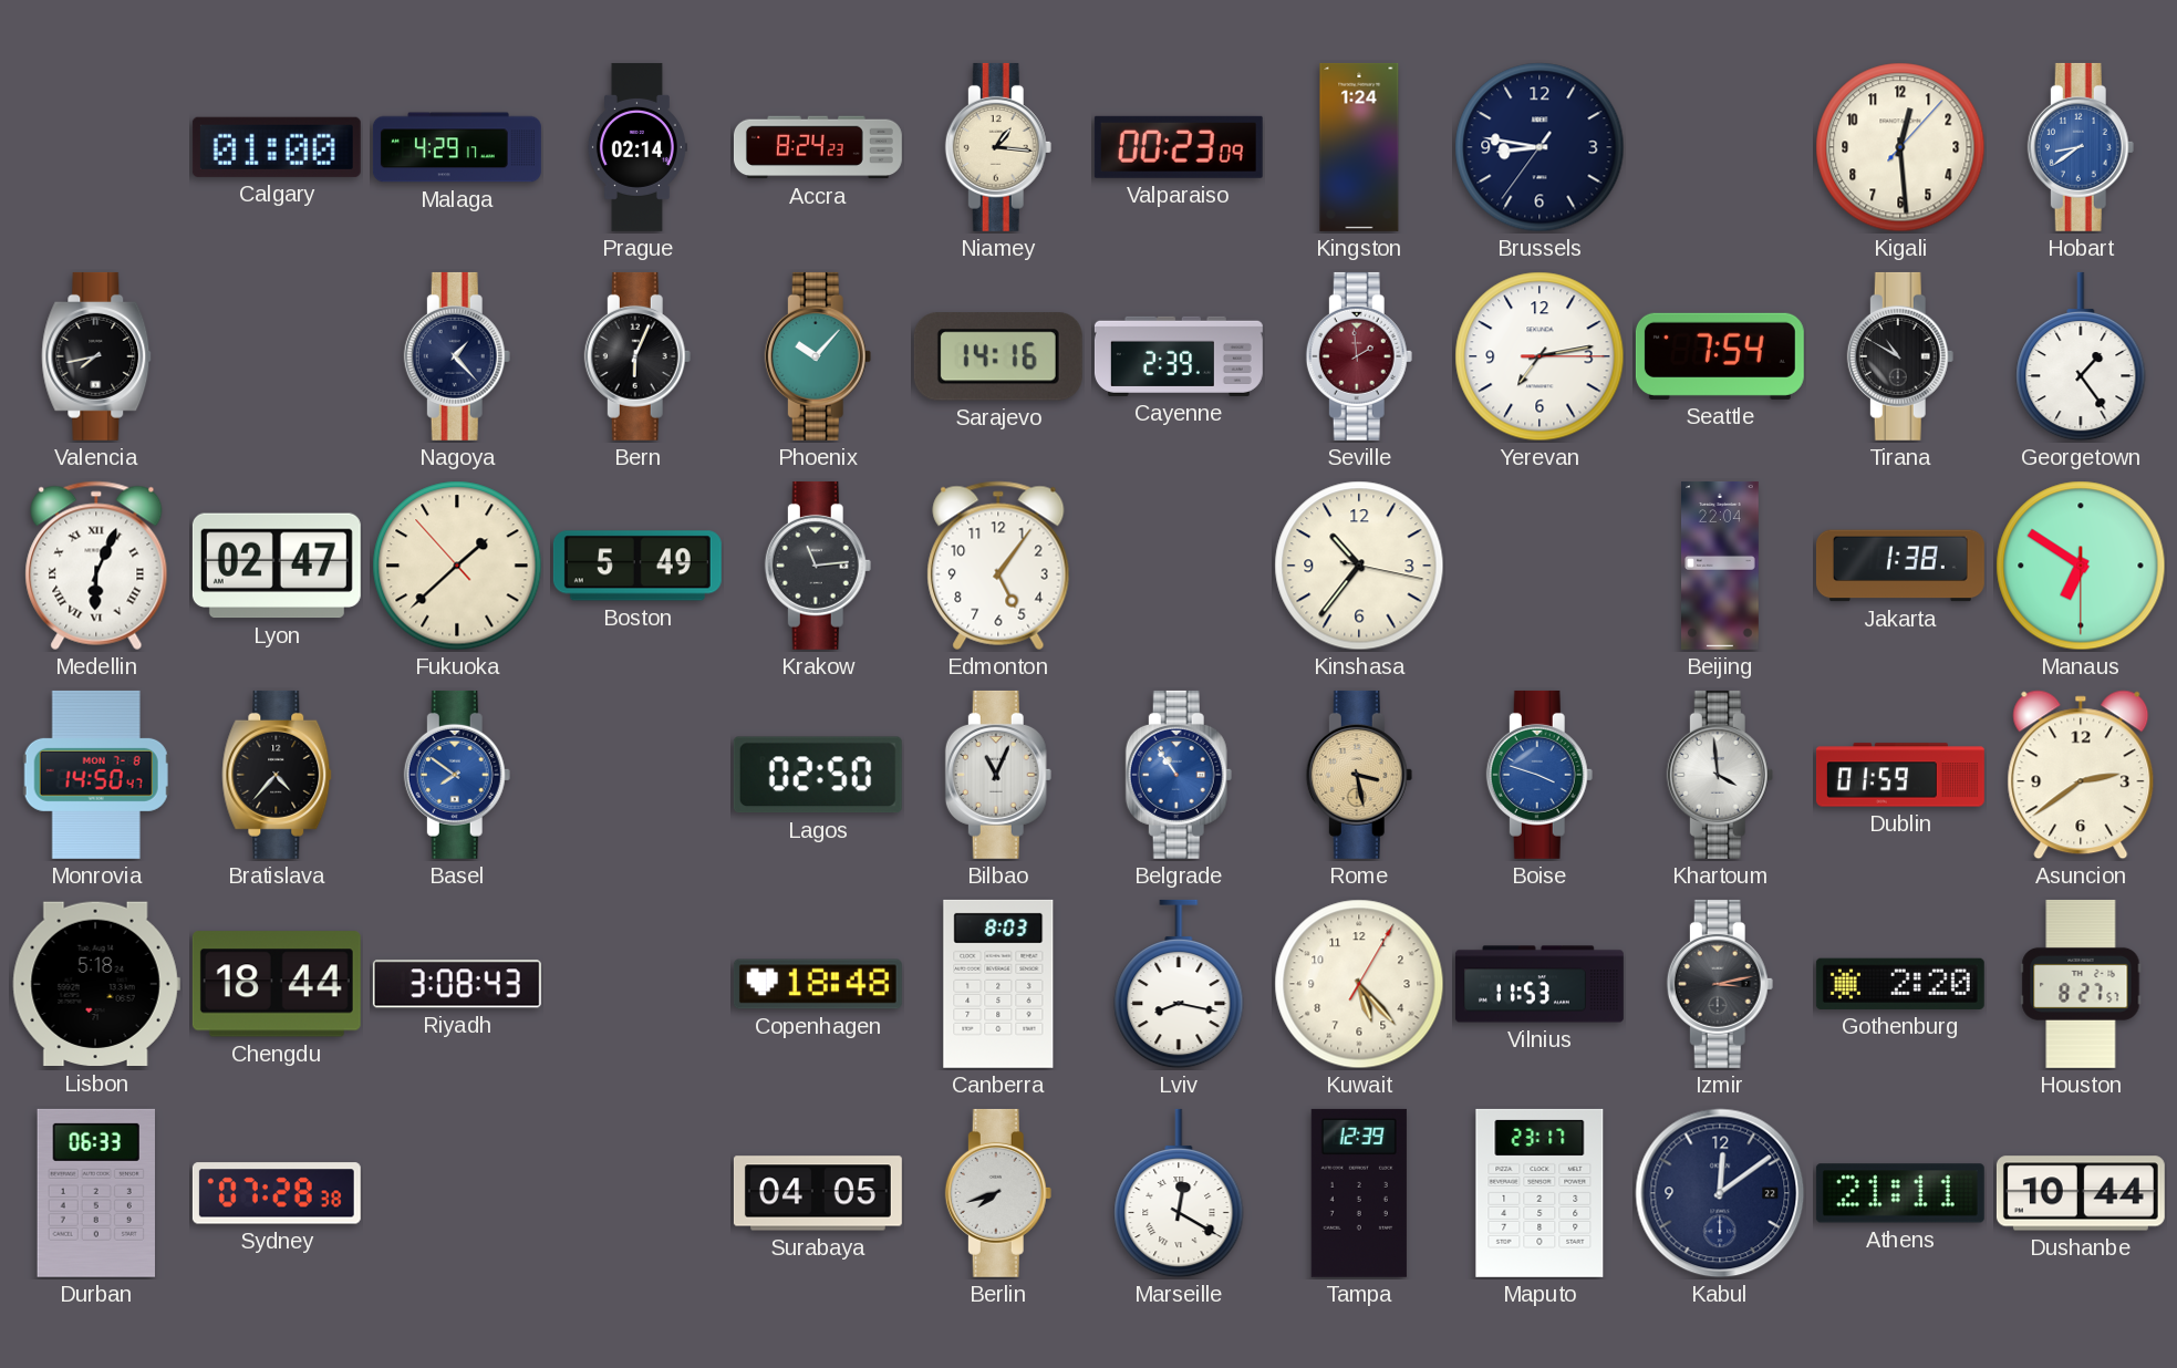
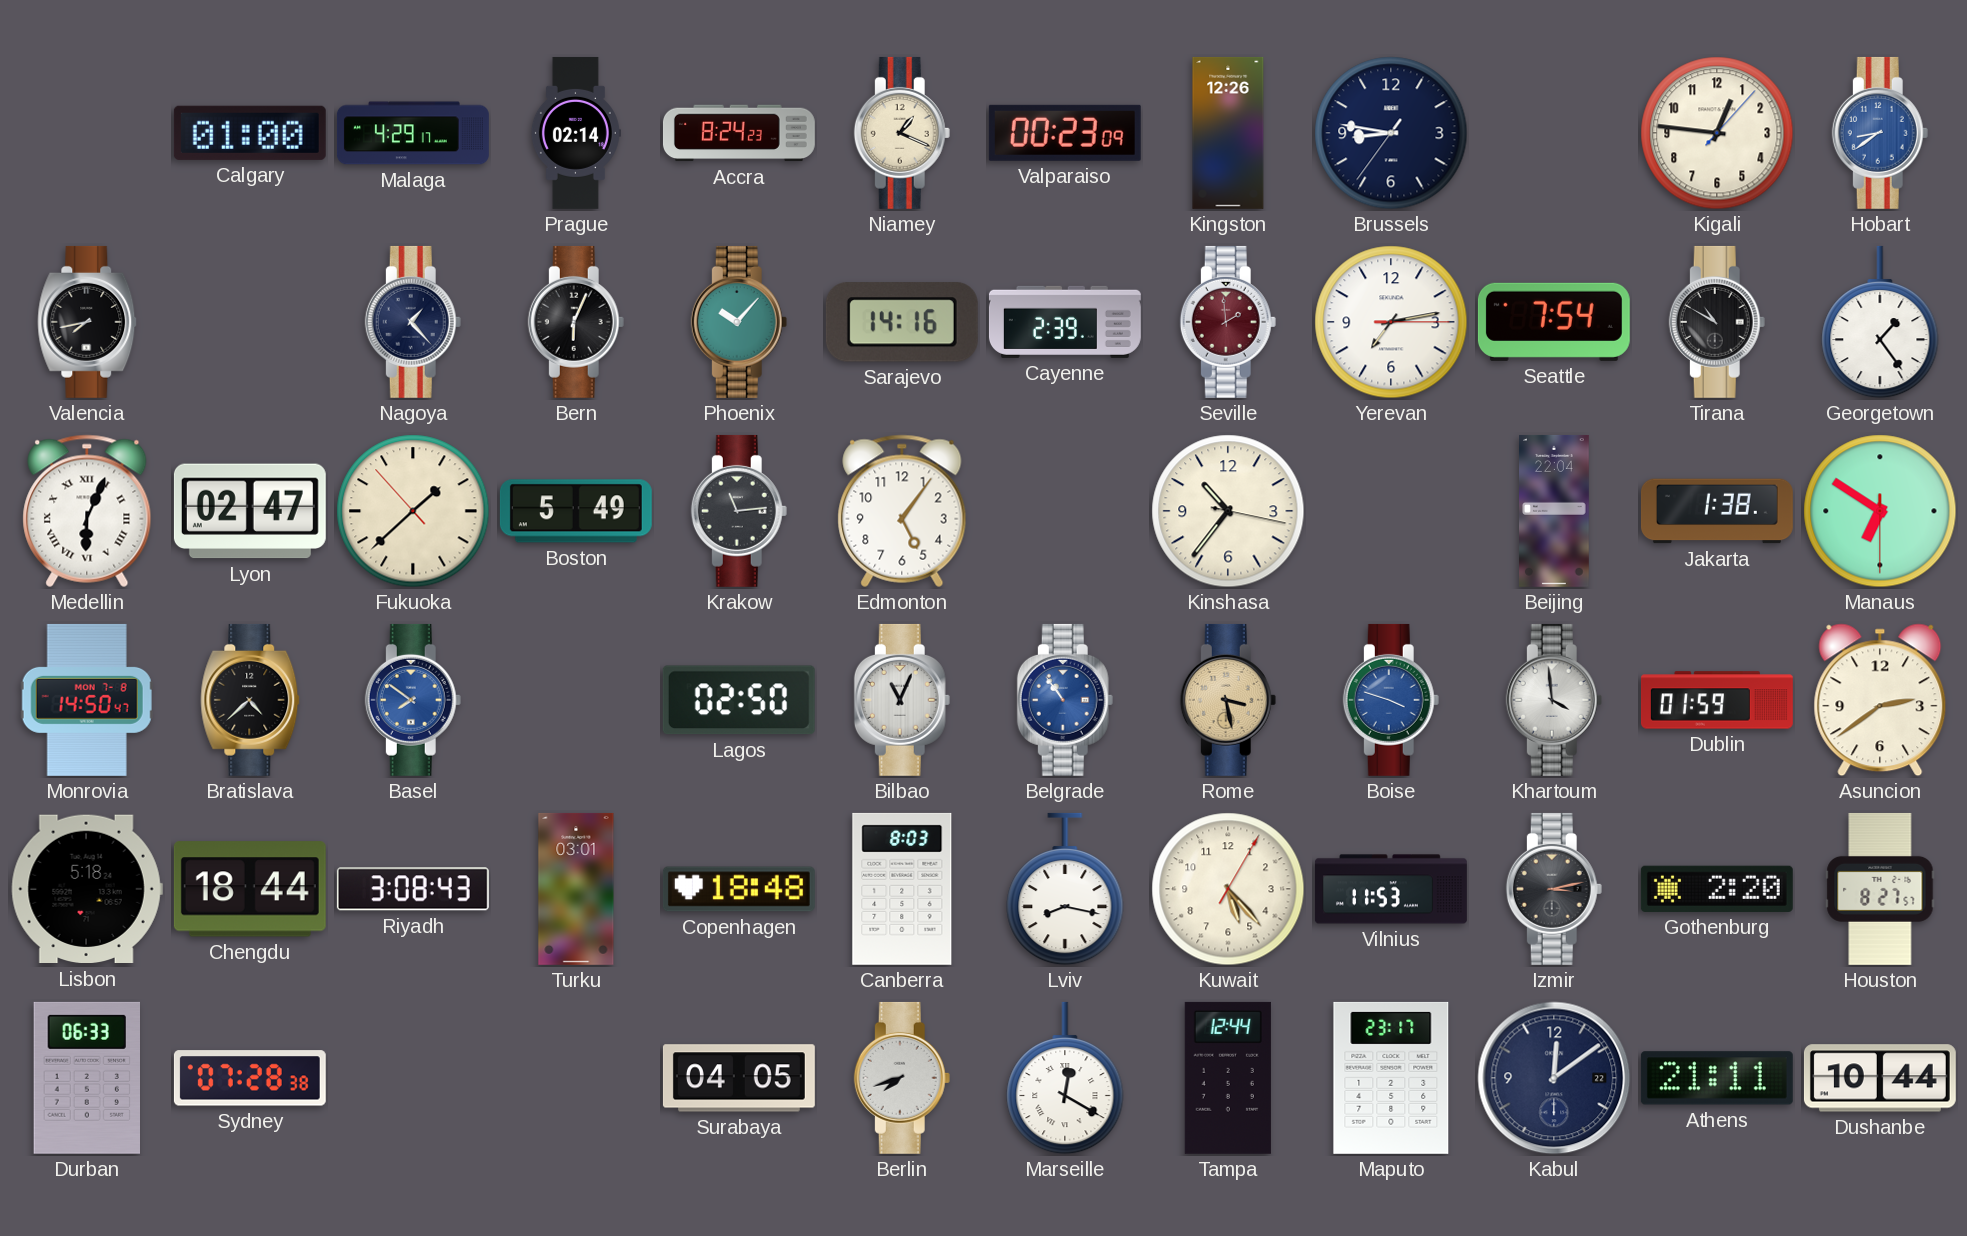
Niamey: 1:16 -> 1:19
Kingston: 1:24 -> 12:26
Kigali: 12:29 -> 12:46
Bratislava: 4:37 -> 4:38
Turku: none -> 03:01
Tampa: 12:39 -> 12:44
